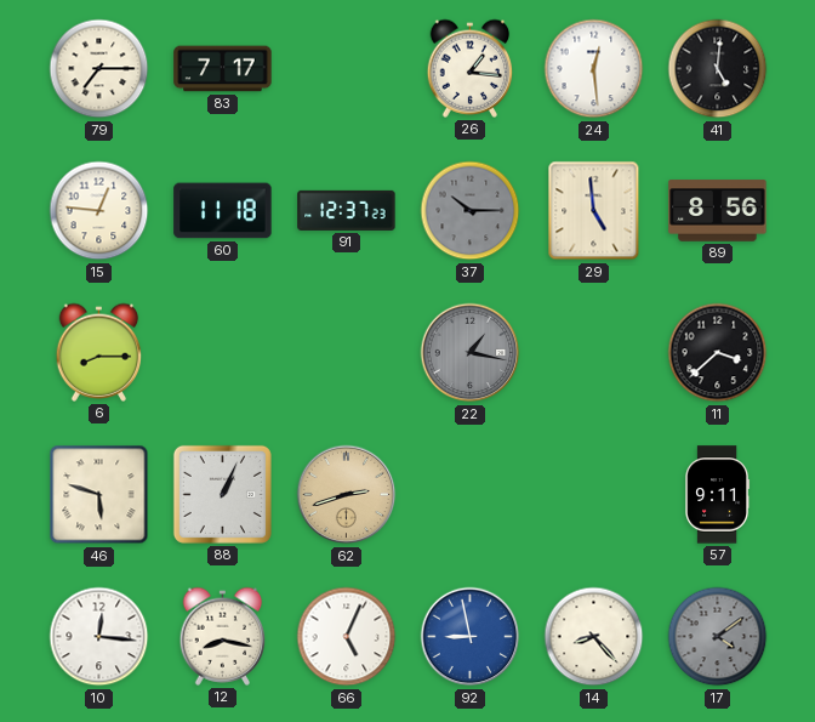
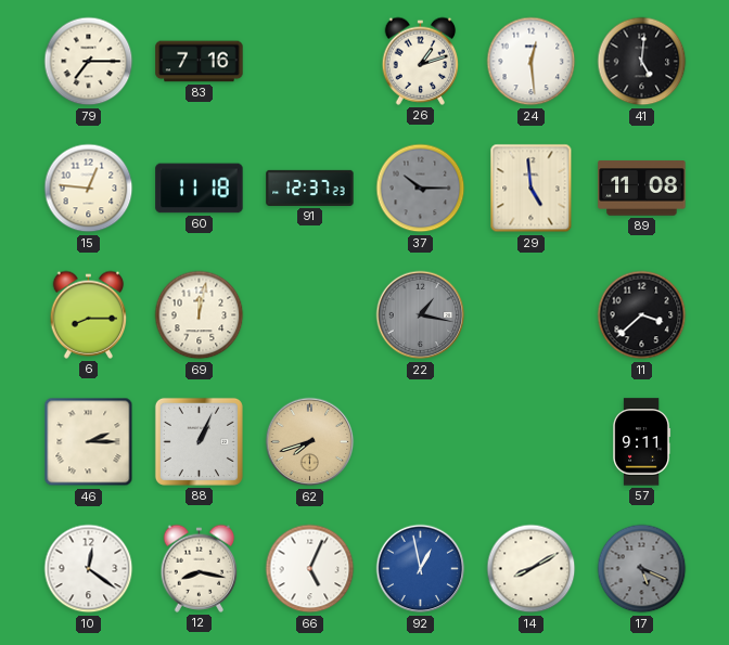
83: 7:17 -> 7:16
26: 1:16 -> 1:12
89: 8:56 -> 11:08
69: none -> 12:02
46: 5:48 -> 2:15
62: 2:42 -> 7:42
10: 12:16 -> 12:21
92: 8:58 -> 12:58
14: 8:23 -> 8:10
17: 4:09 -> 5:19
